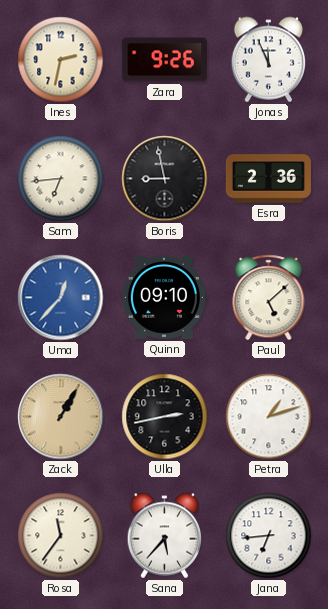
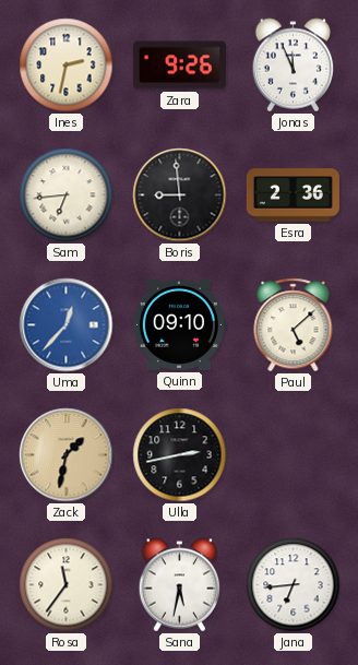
Boris: 8:58 -> 8:59
Zack: 1:05 -> 1:32
Petra: 1:12 -> none
Sana: 5:37 -> 5:32
